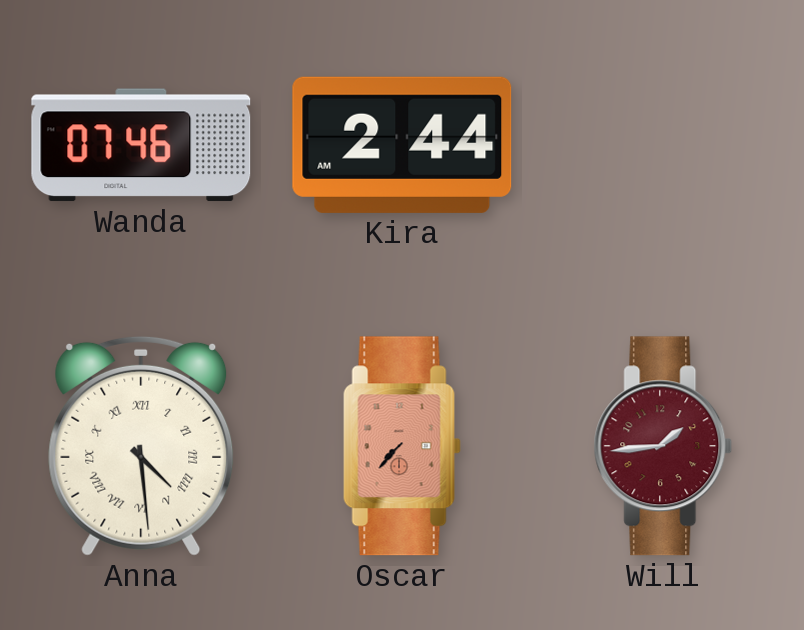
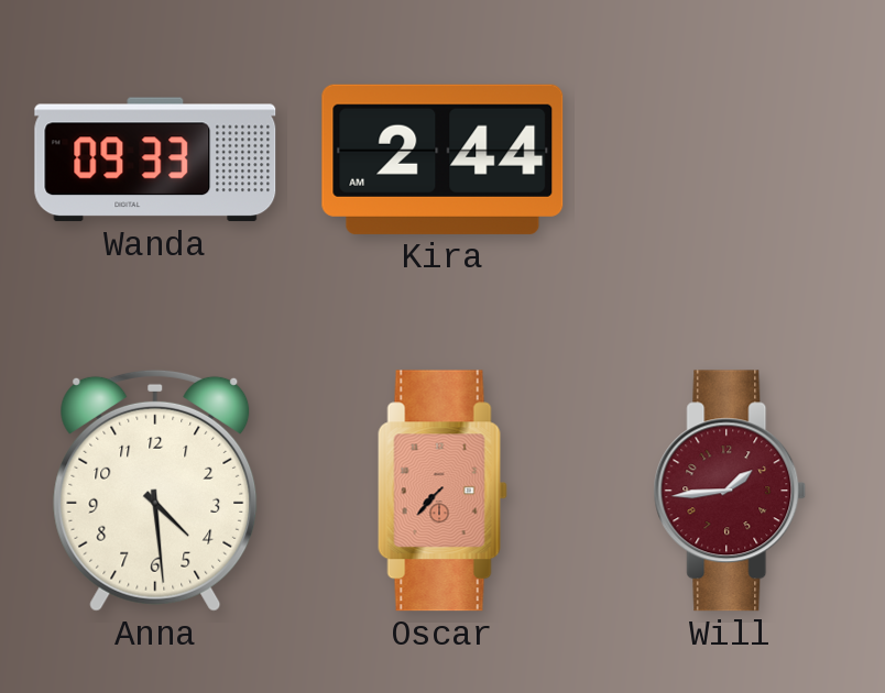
Wanda: 07:46 -> 09:33
Anna numerals: Roman -> Arabic
